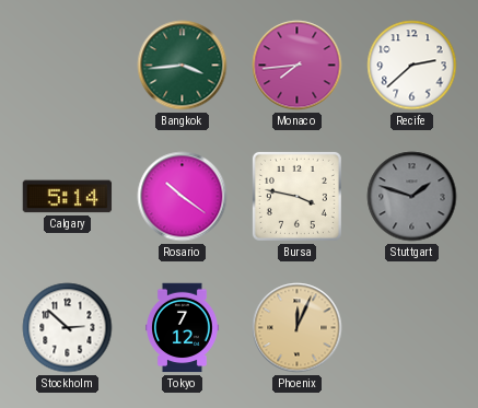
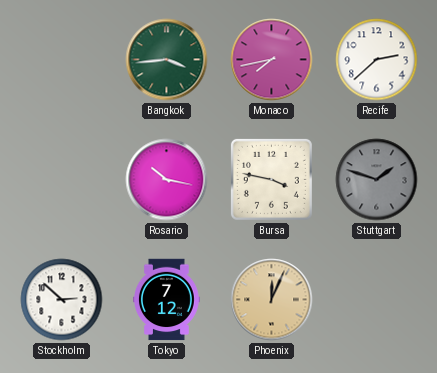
Monaco: 7:44 -> 7:43
Calgary: 5:14 -> none
Rosario: 10:21 -> 10:17
